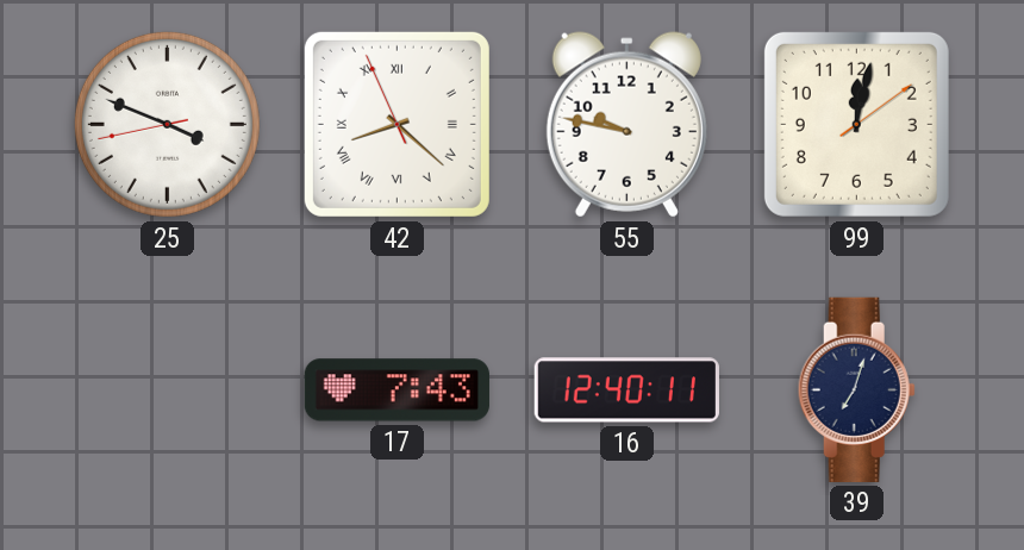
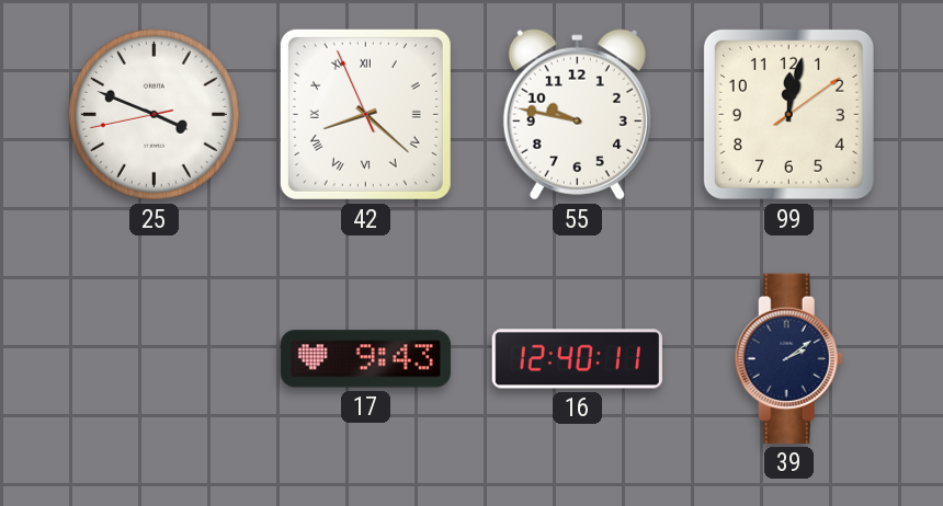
17: 7:43 -> 9:43
39: 7:03 -> 2:09
